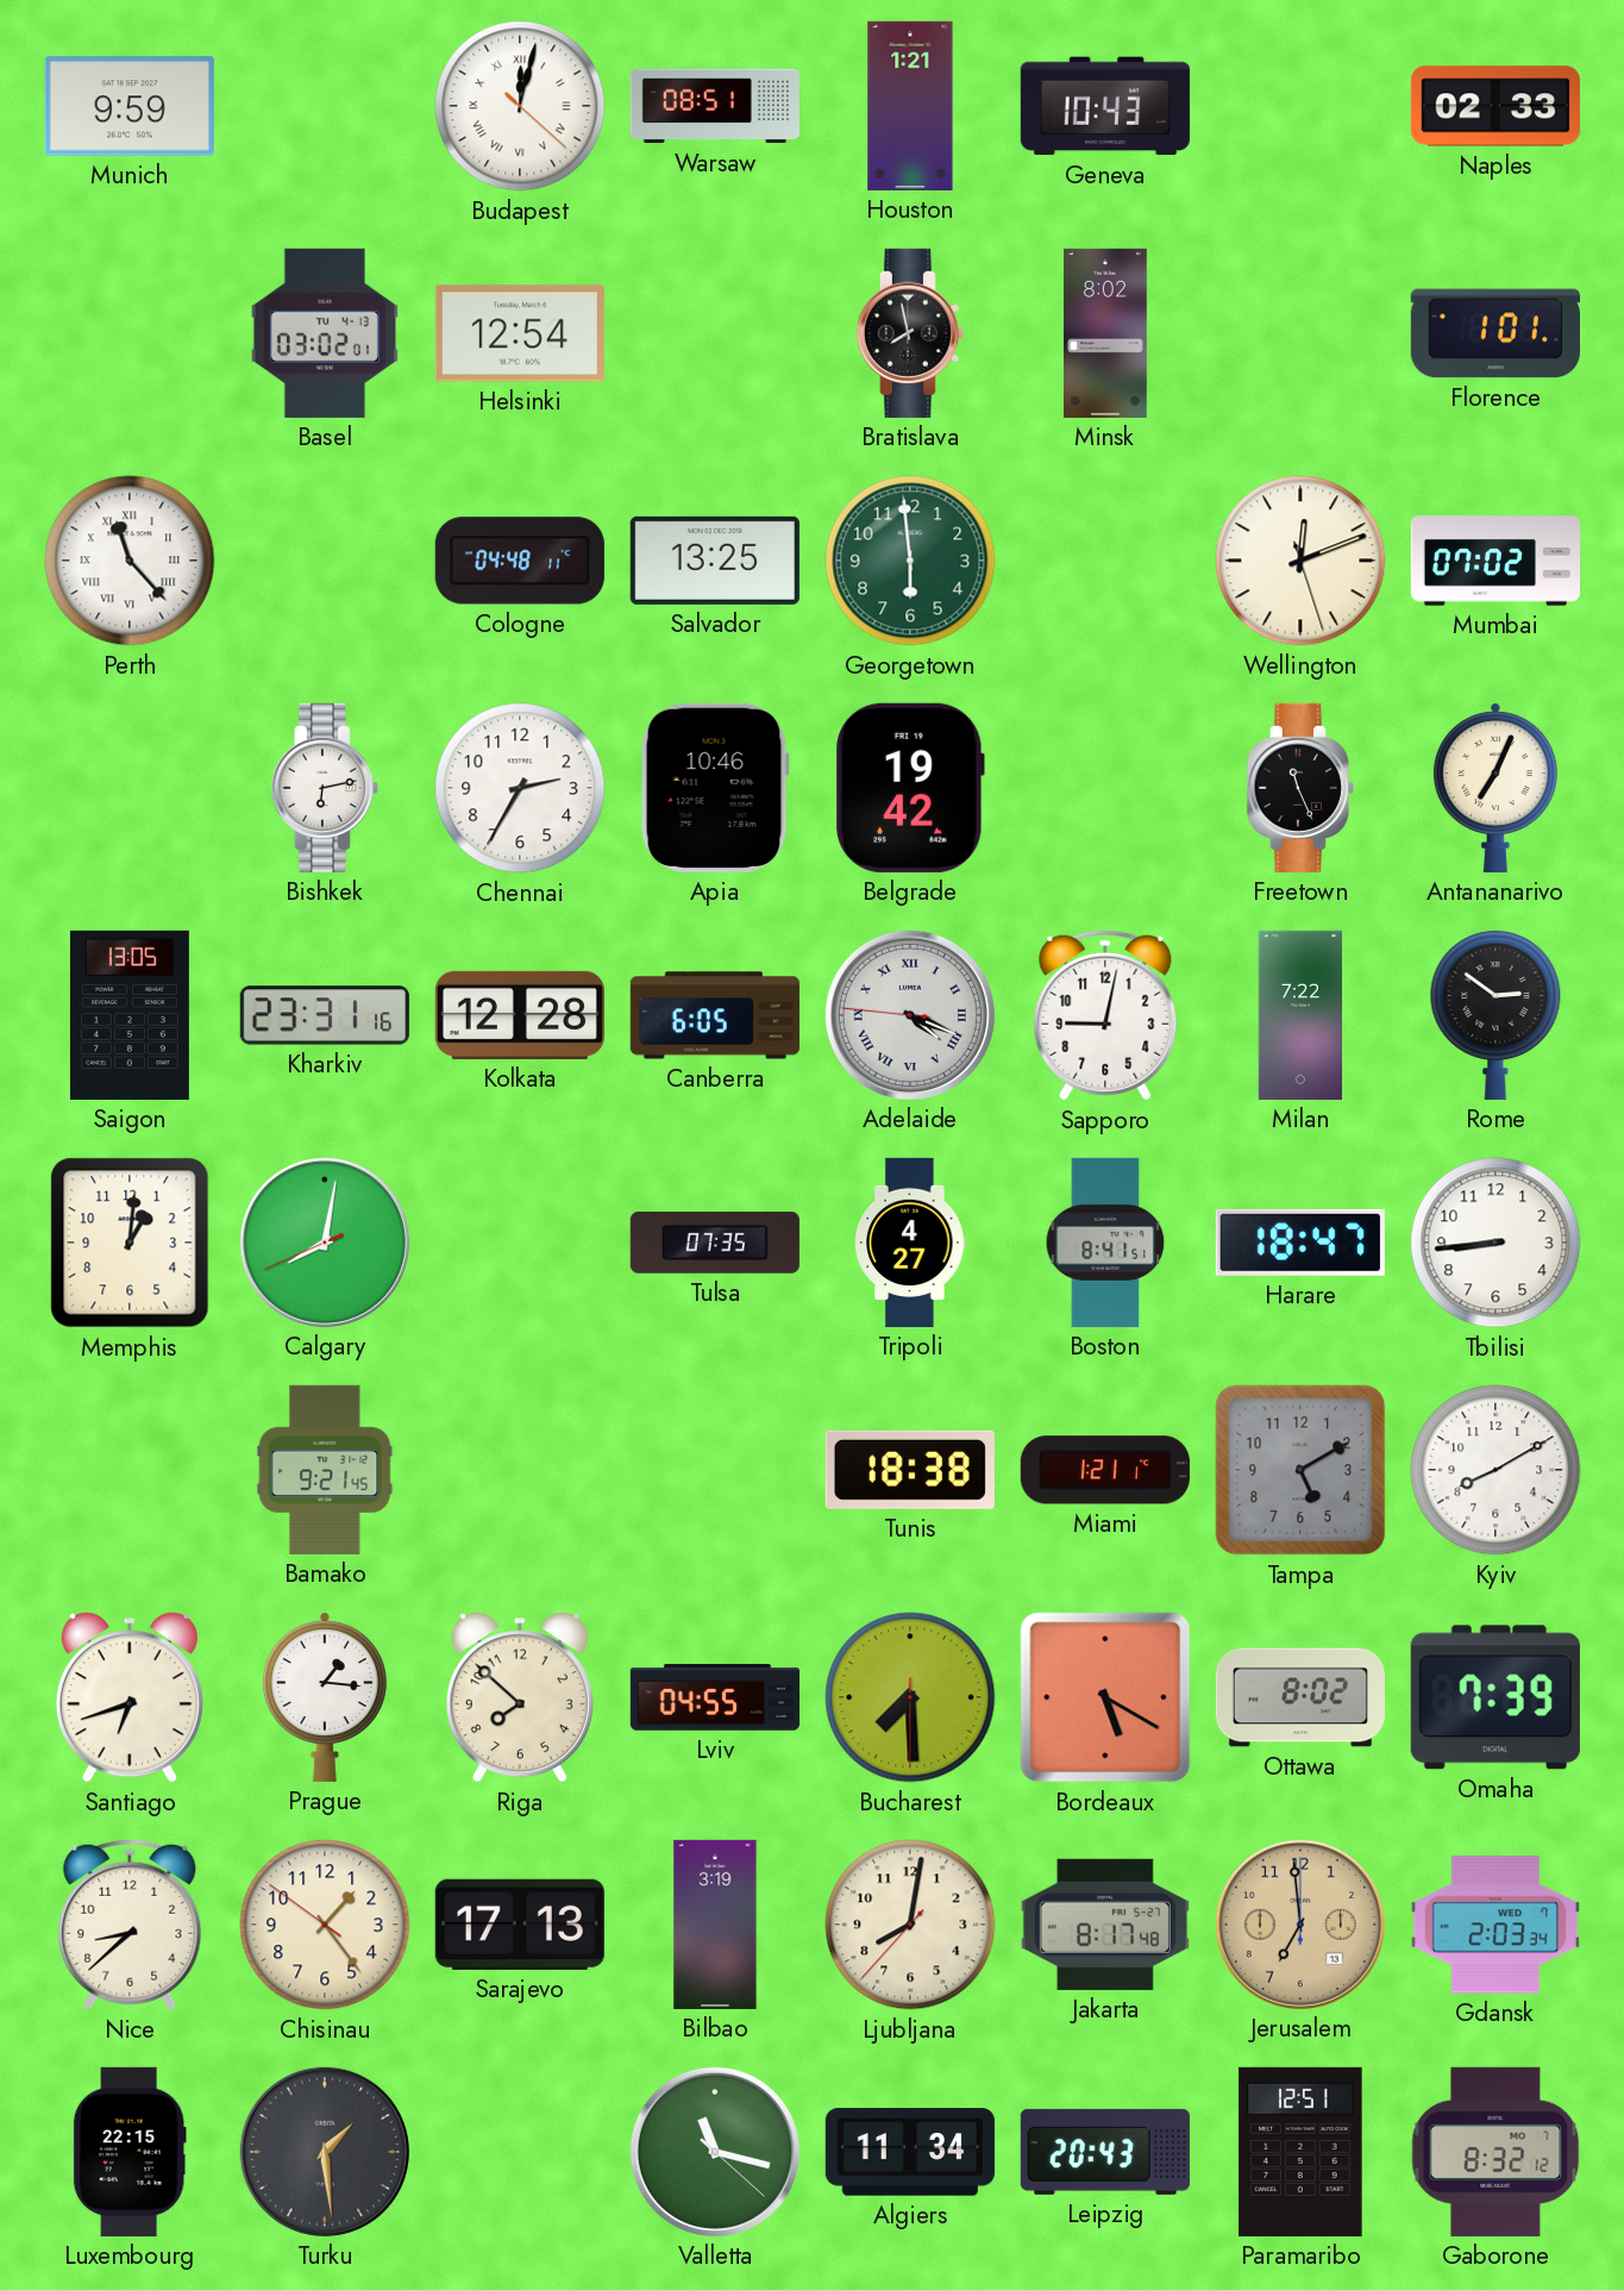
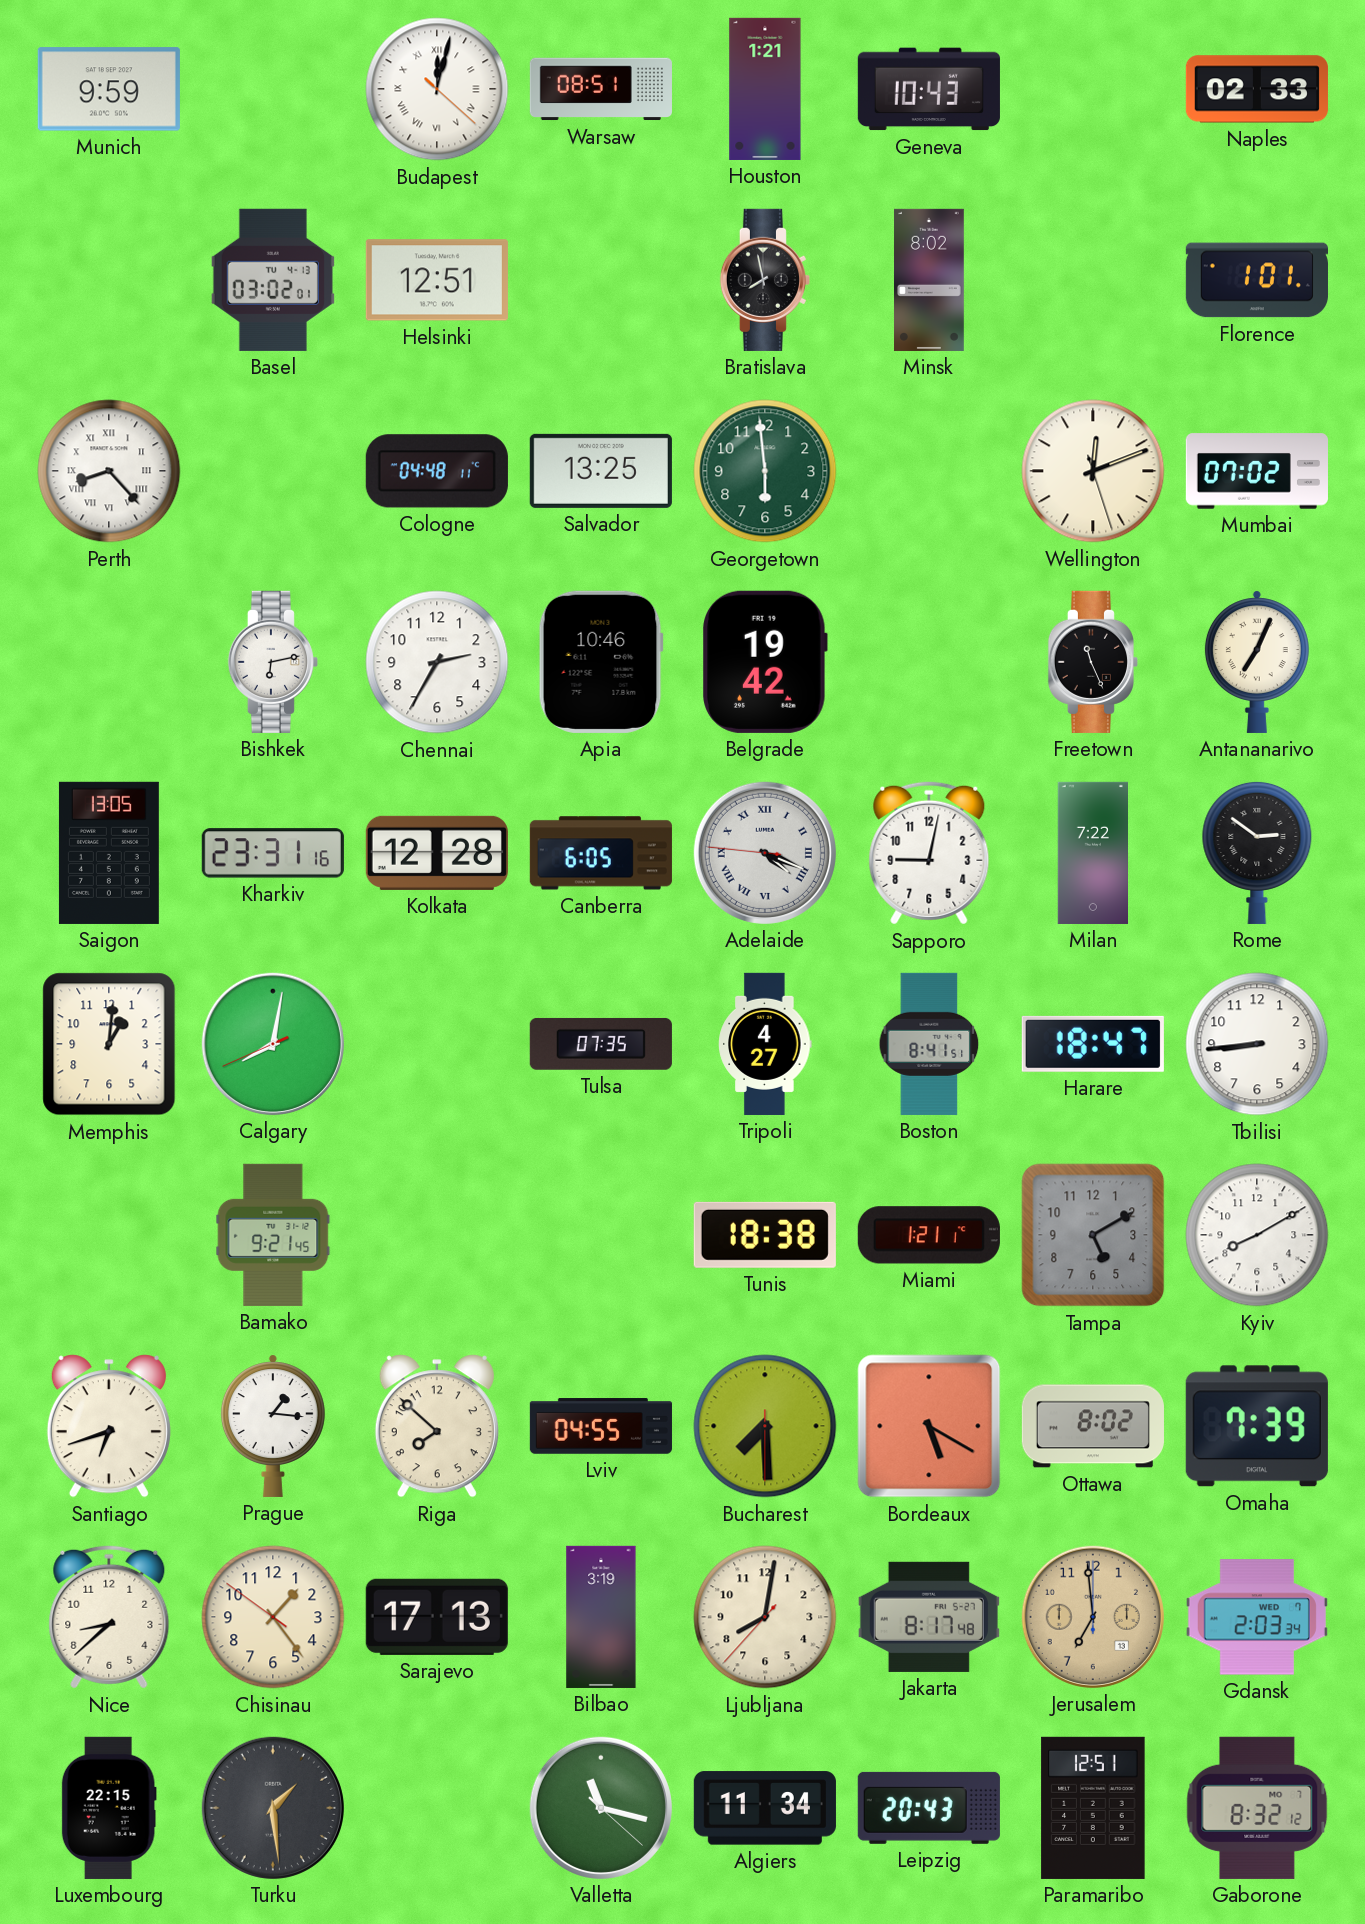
Helsinki: 12:54 -> 12:51
Perth: 11:23 -> 8:23
